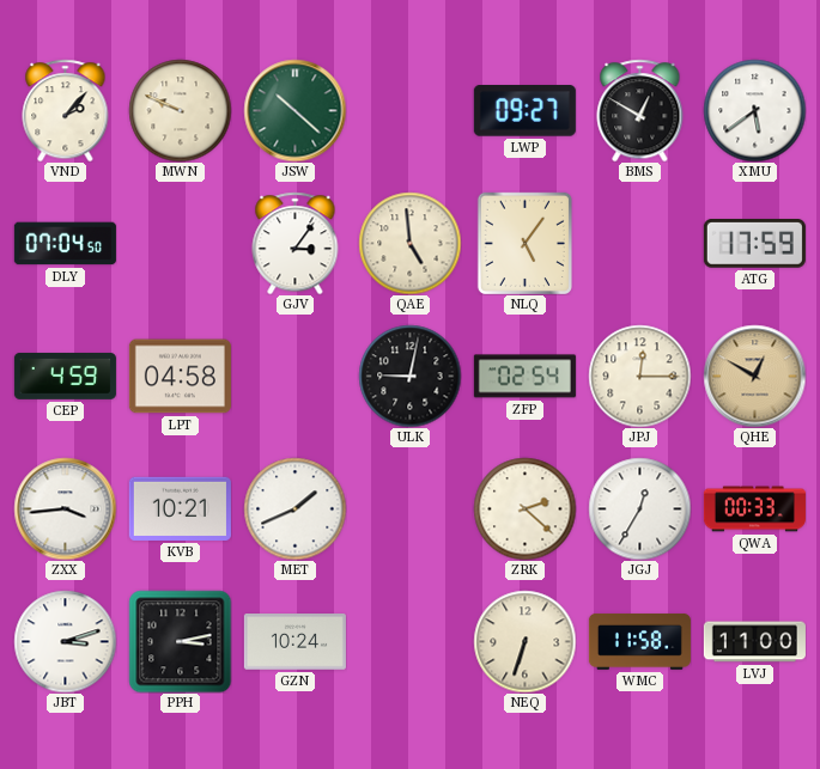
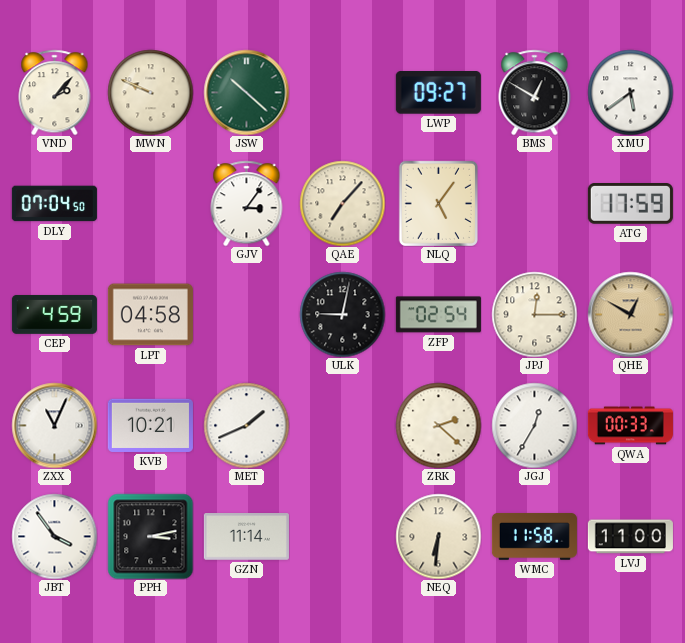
QAE: 4:59 -> 7:07
ZXX: 3:44 -> 11:04
JBT: 3:12 -> 3:54
GZN: 10:24 -> 11:14
NEQ: 6:33 -> 6:31
